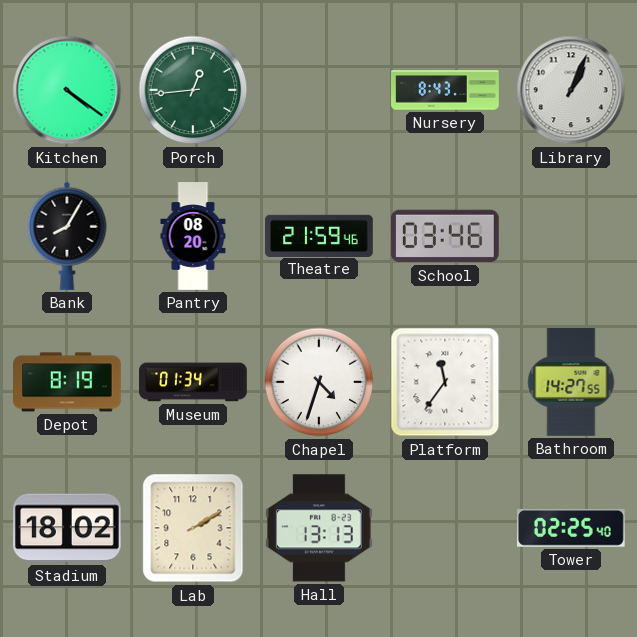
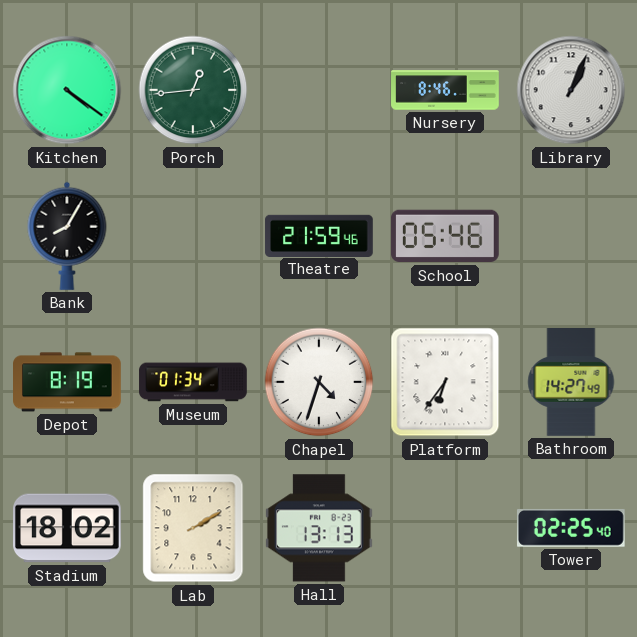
Nursery: 8:43 -> 8:46
Pantry: 08:20 -> none
School: 03:46 -> 05:46
Platform: 11:36 -> 6:36
Bathroom: 14:27:55 -> 14:27:49
